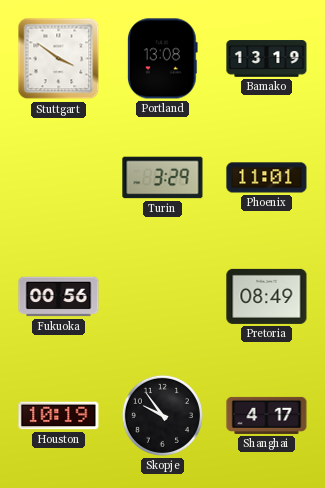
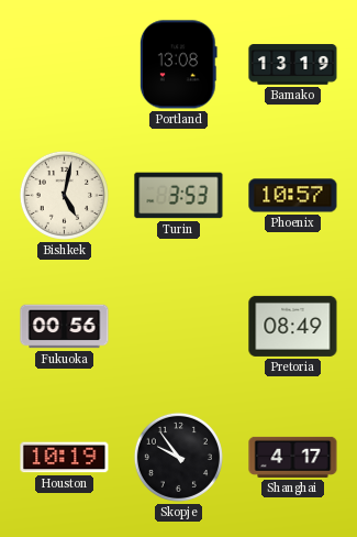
Stuttgart: 3:51 -> none
Bishkek: none -> 5:02
Turin: 3:29 -> 3:53
Phoenix: 11:01 -> 10:57
